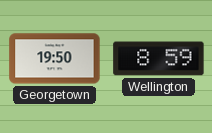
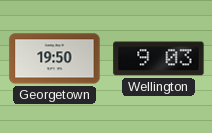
Wellington: 8:59 -> 9:03
